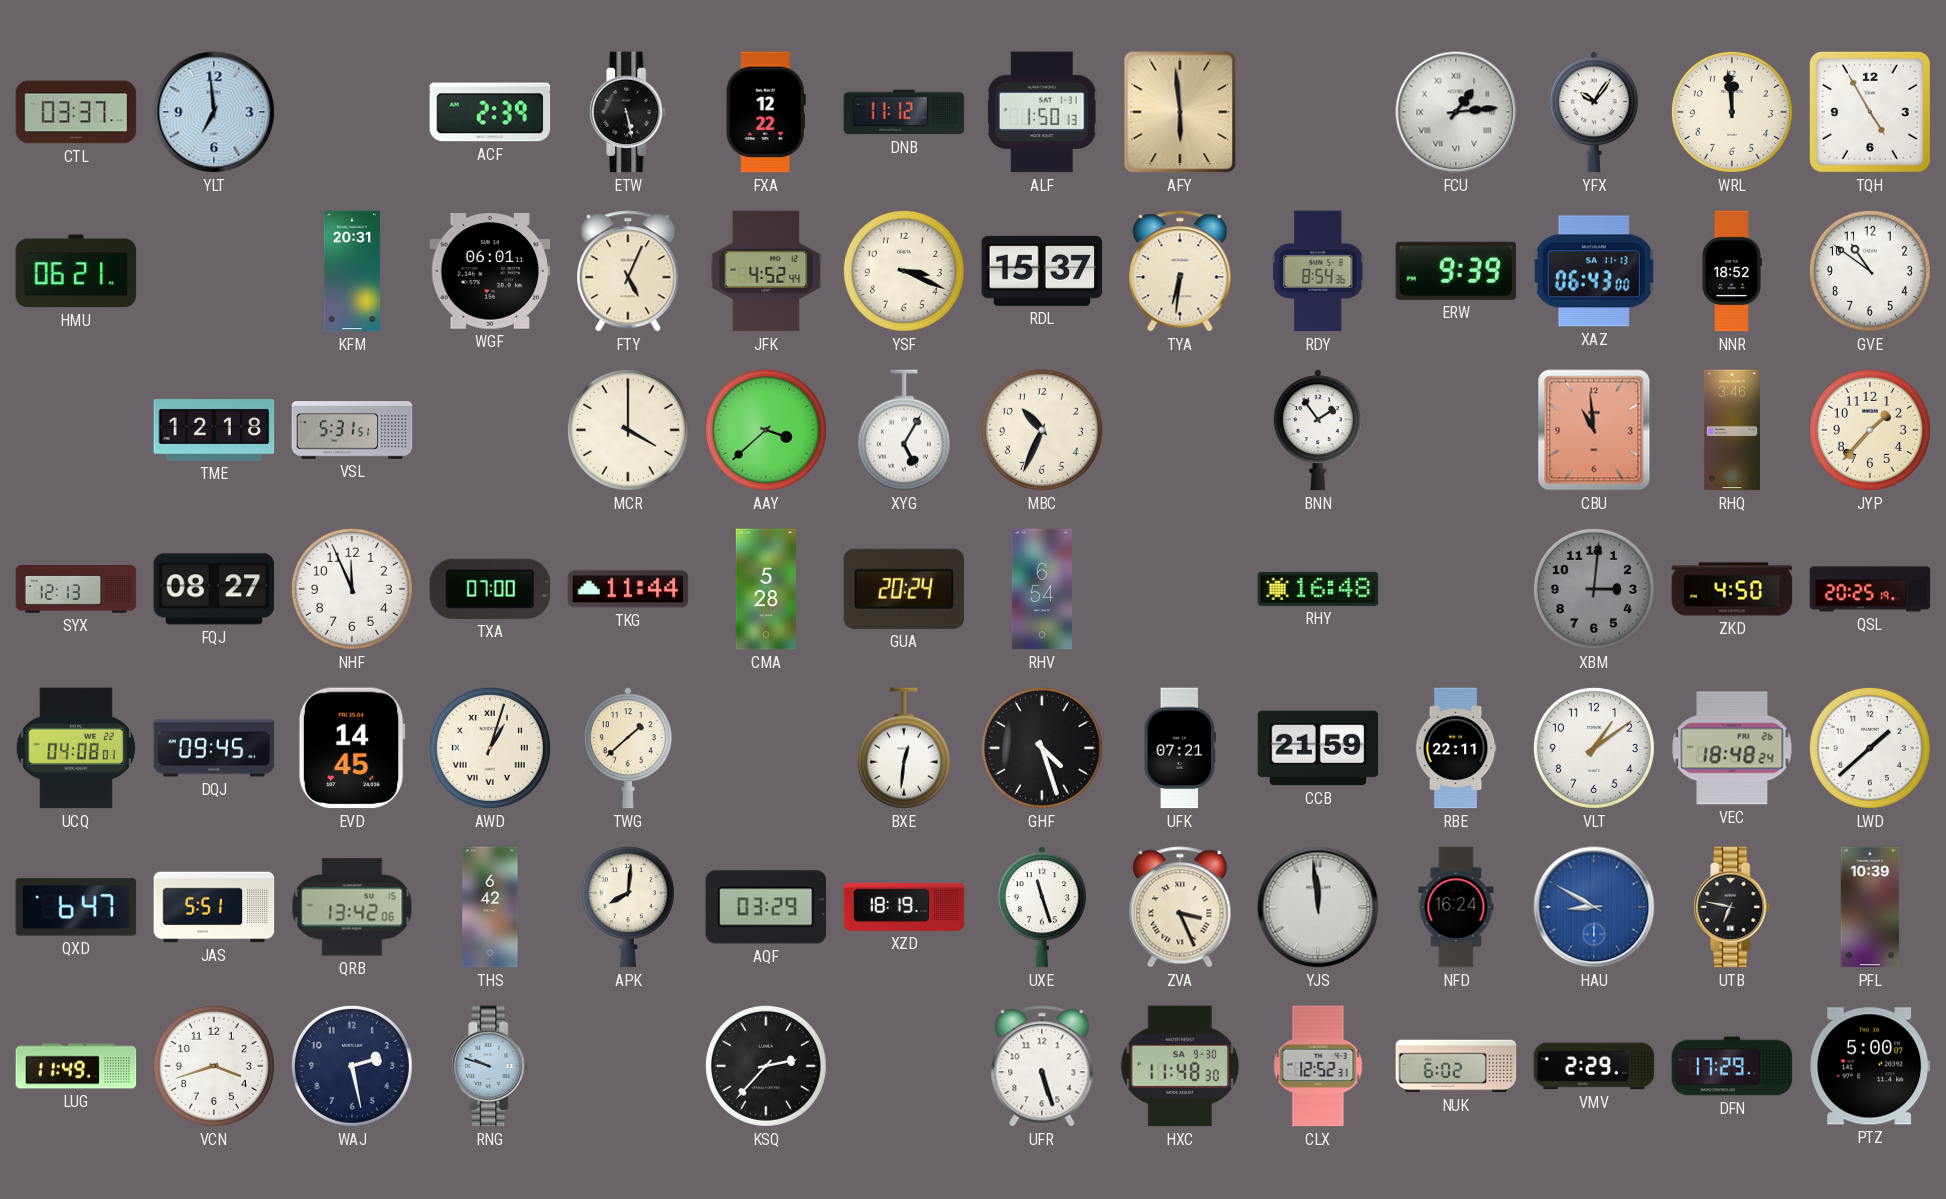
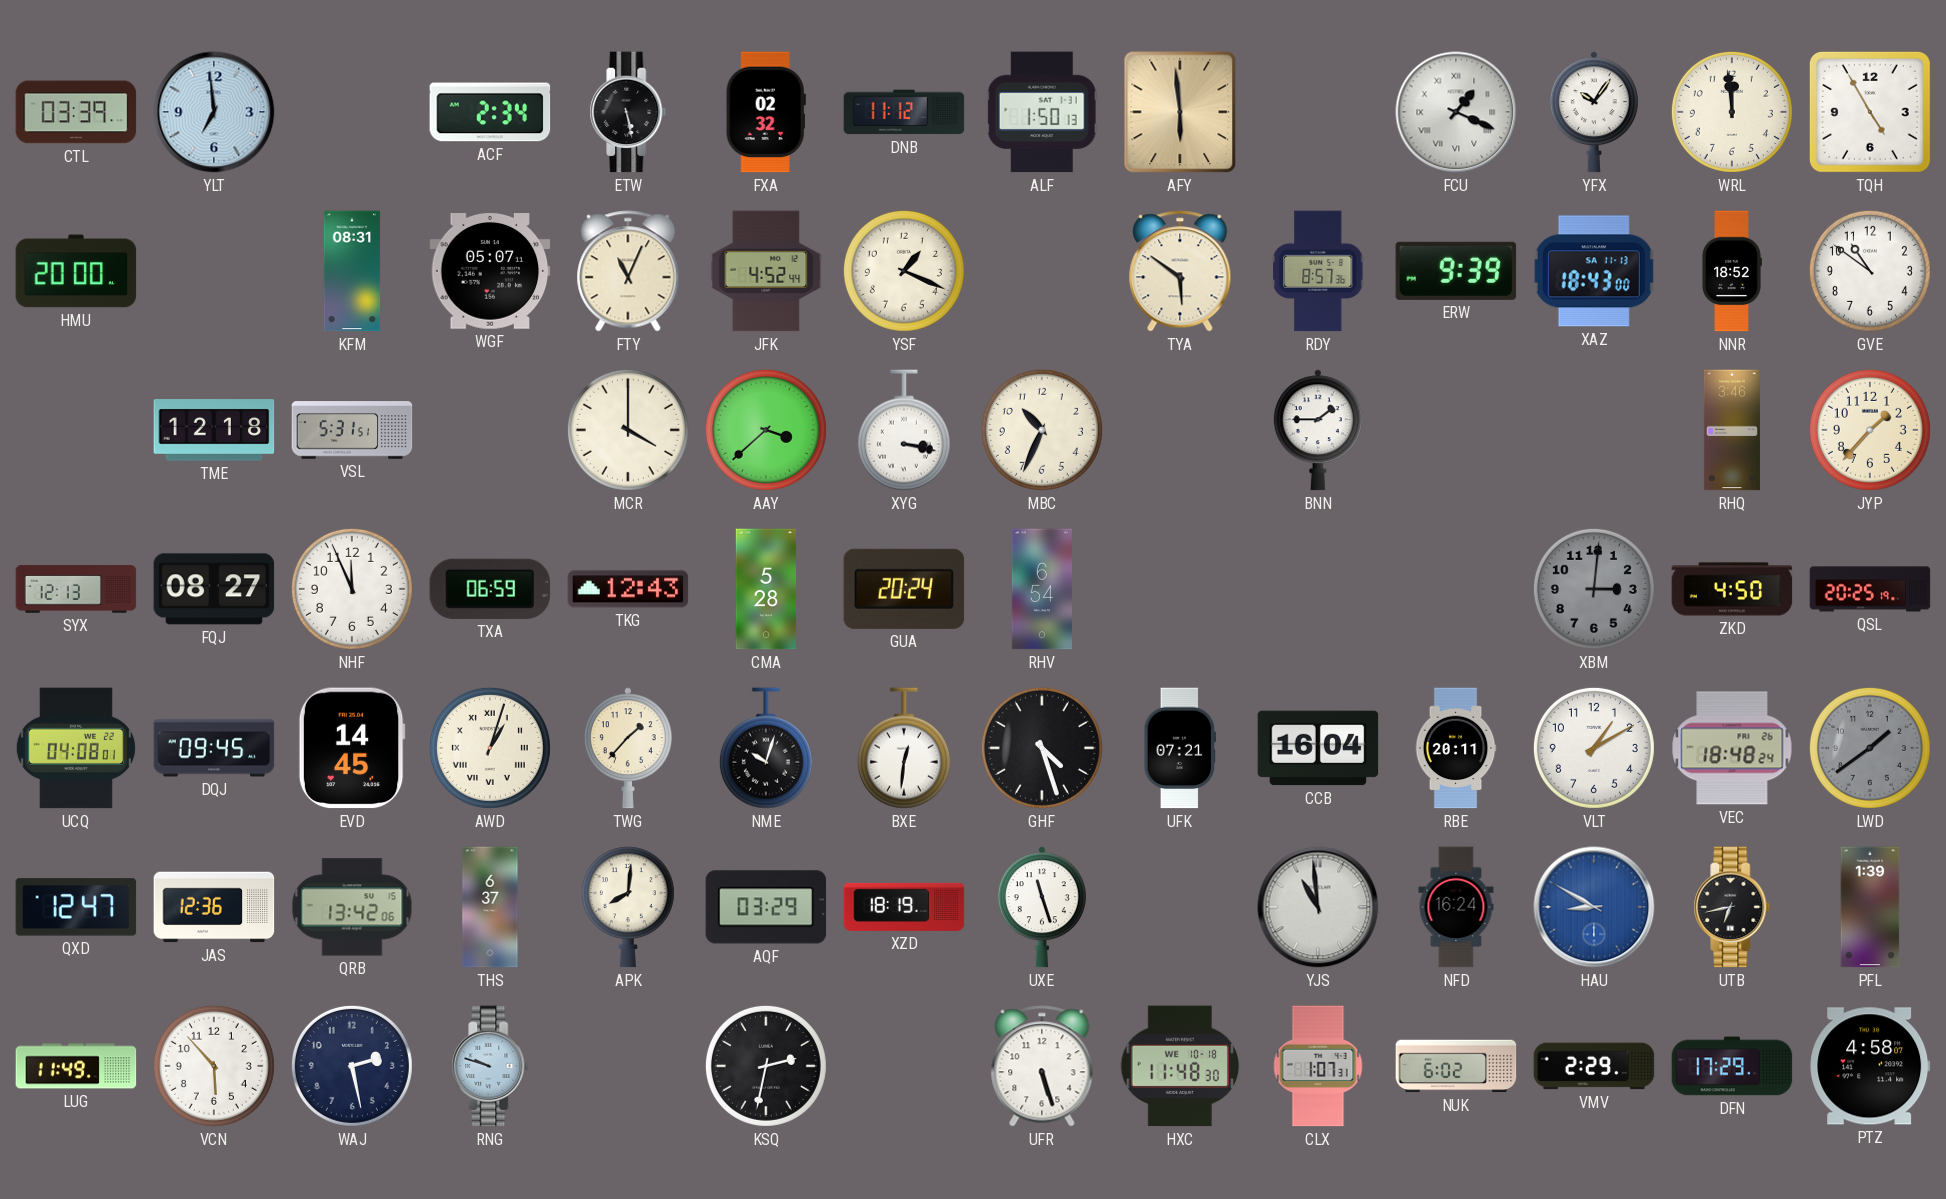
CTL: 03:37 -> 03:39
ACF: 2:39 -> 2:34
FXA: 12:22 -> 02:32
FCU: 1:14 -> 1:19
HMU: 06:21 -> 20:00
KFM: 20:31 -> 08:31
WGF: 06:01 -> 05:07
FTY: 5:04 -> 11:04
YSF: 3:19 -> 1:19
RDL: 15:37 -> none
TYA: 6:31 -> 5:51
RDY: 8:54 -> 8:57
XAZ: 06:43 -> 18:43
XYG: 5:05 -> 3:17
BNN: 1:54 -> 1:45
CBU: 10:59 -> none
TXA: 07:00 -> 06:59
TKG: 11:44 -> 12:43
RHY: 16:48 -> none
TWG: 1:38 -> 1:37
NME: none -> 10:03
CCB: 21:59 -> 16:04
RBE: 22:11 -> 20:11
VLT: 1:09 -> 1:10
LWD: 1:38 -> 1:39
LWD dial: white -> grey
QXD: 6:47 -> 12:47
JAS: 5:51 -> 12:36
THS: 6:42 -> 6:37
ZVA: 3:26 -> none
YJS: 11:59 -> 10:59
UTB: 6:47 -> 6:43
PFL: 10:39 -> 1:39
VCN: 3:42 -> 5:53
KSQ: 2:37 -> 2:32
HXC date: SA 9-30 -> WE 10-18
CLX: 12:52 -> 1:07
PTZ: 5:00 -> 4:58
